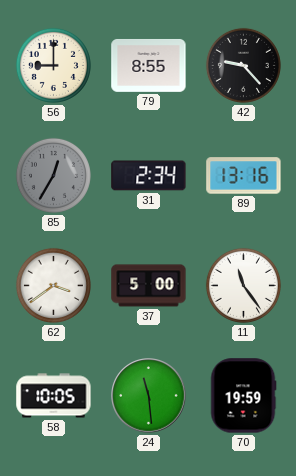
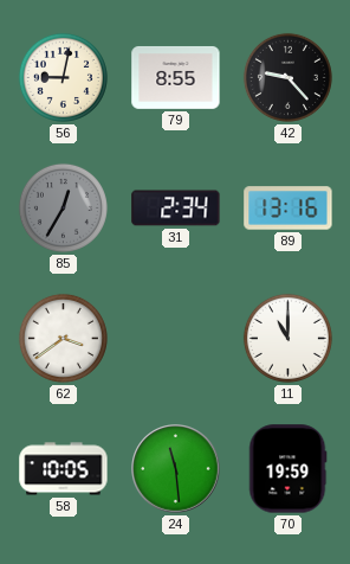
56: 9:00 -> 9:02
37: 5:00 -> none
11: 11:24 -> 11:00
